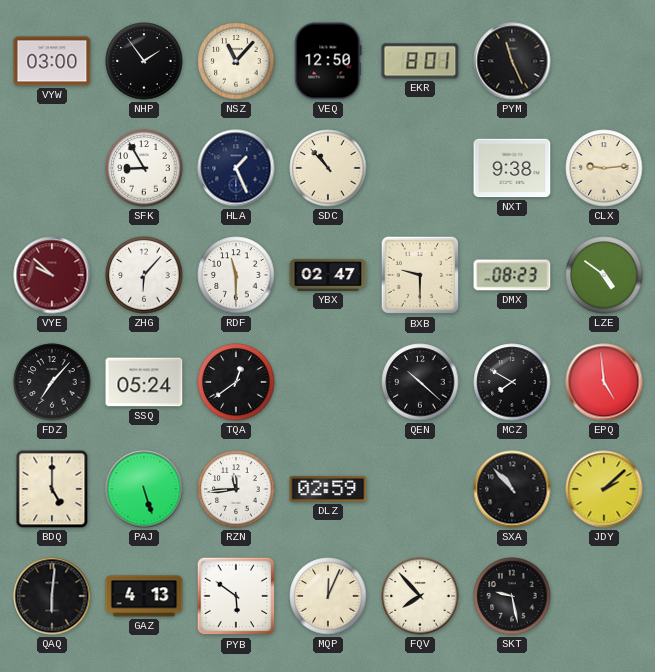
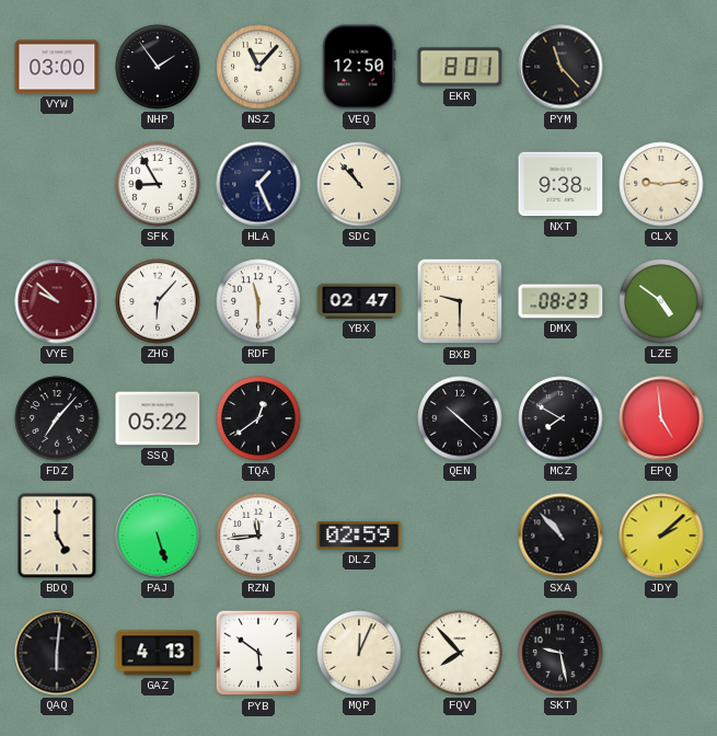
PYM: 11:26 -> 11:23
SSQ: 05:24 -> 05:22
